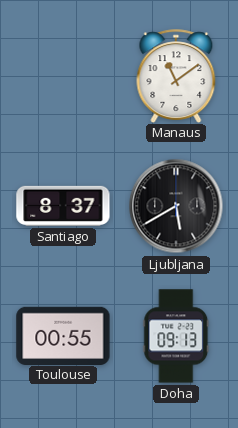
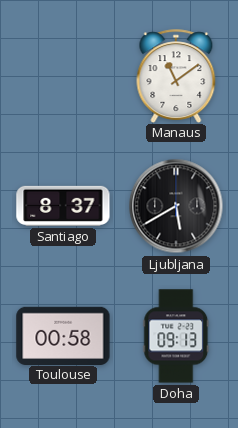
Toulouse: 00:55 -> 00:58
